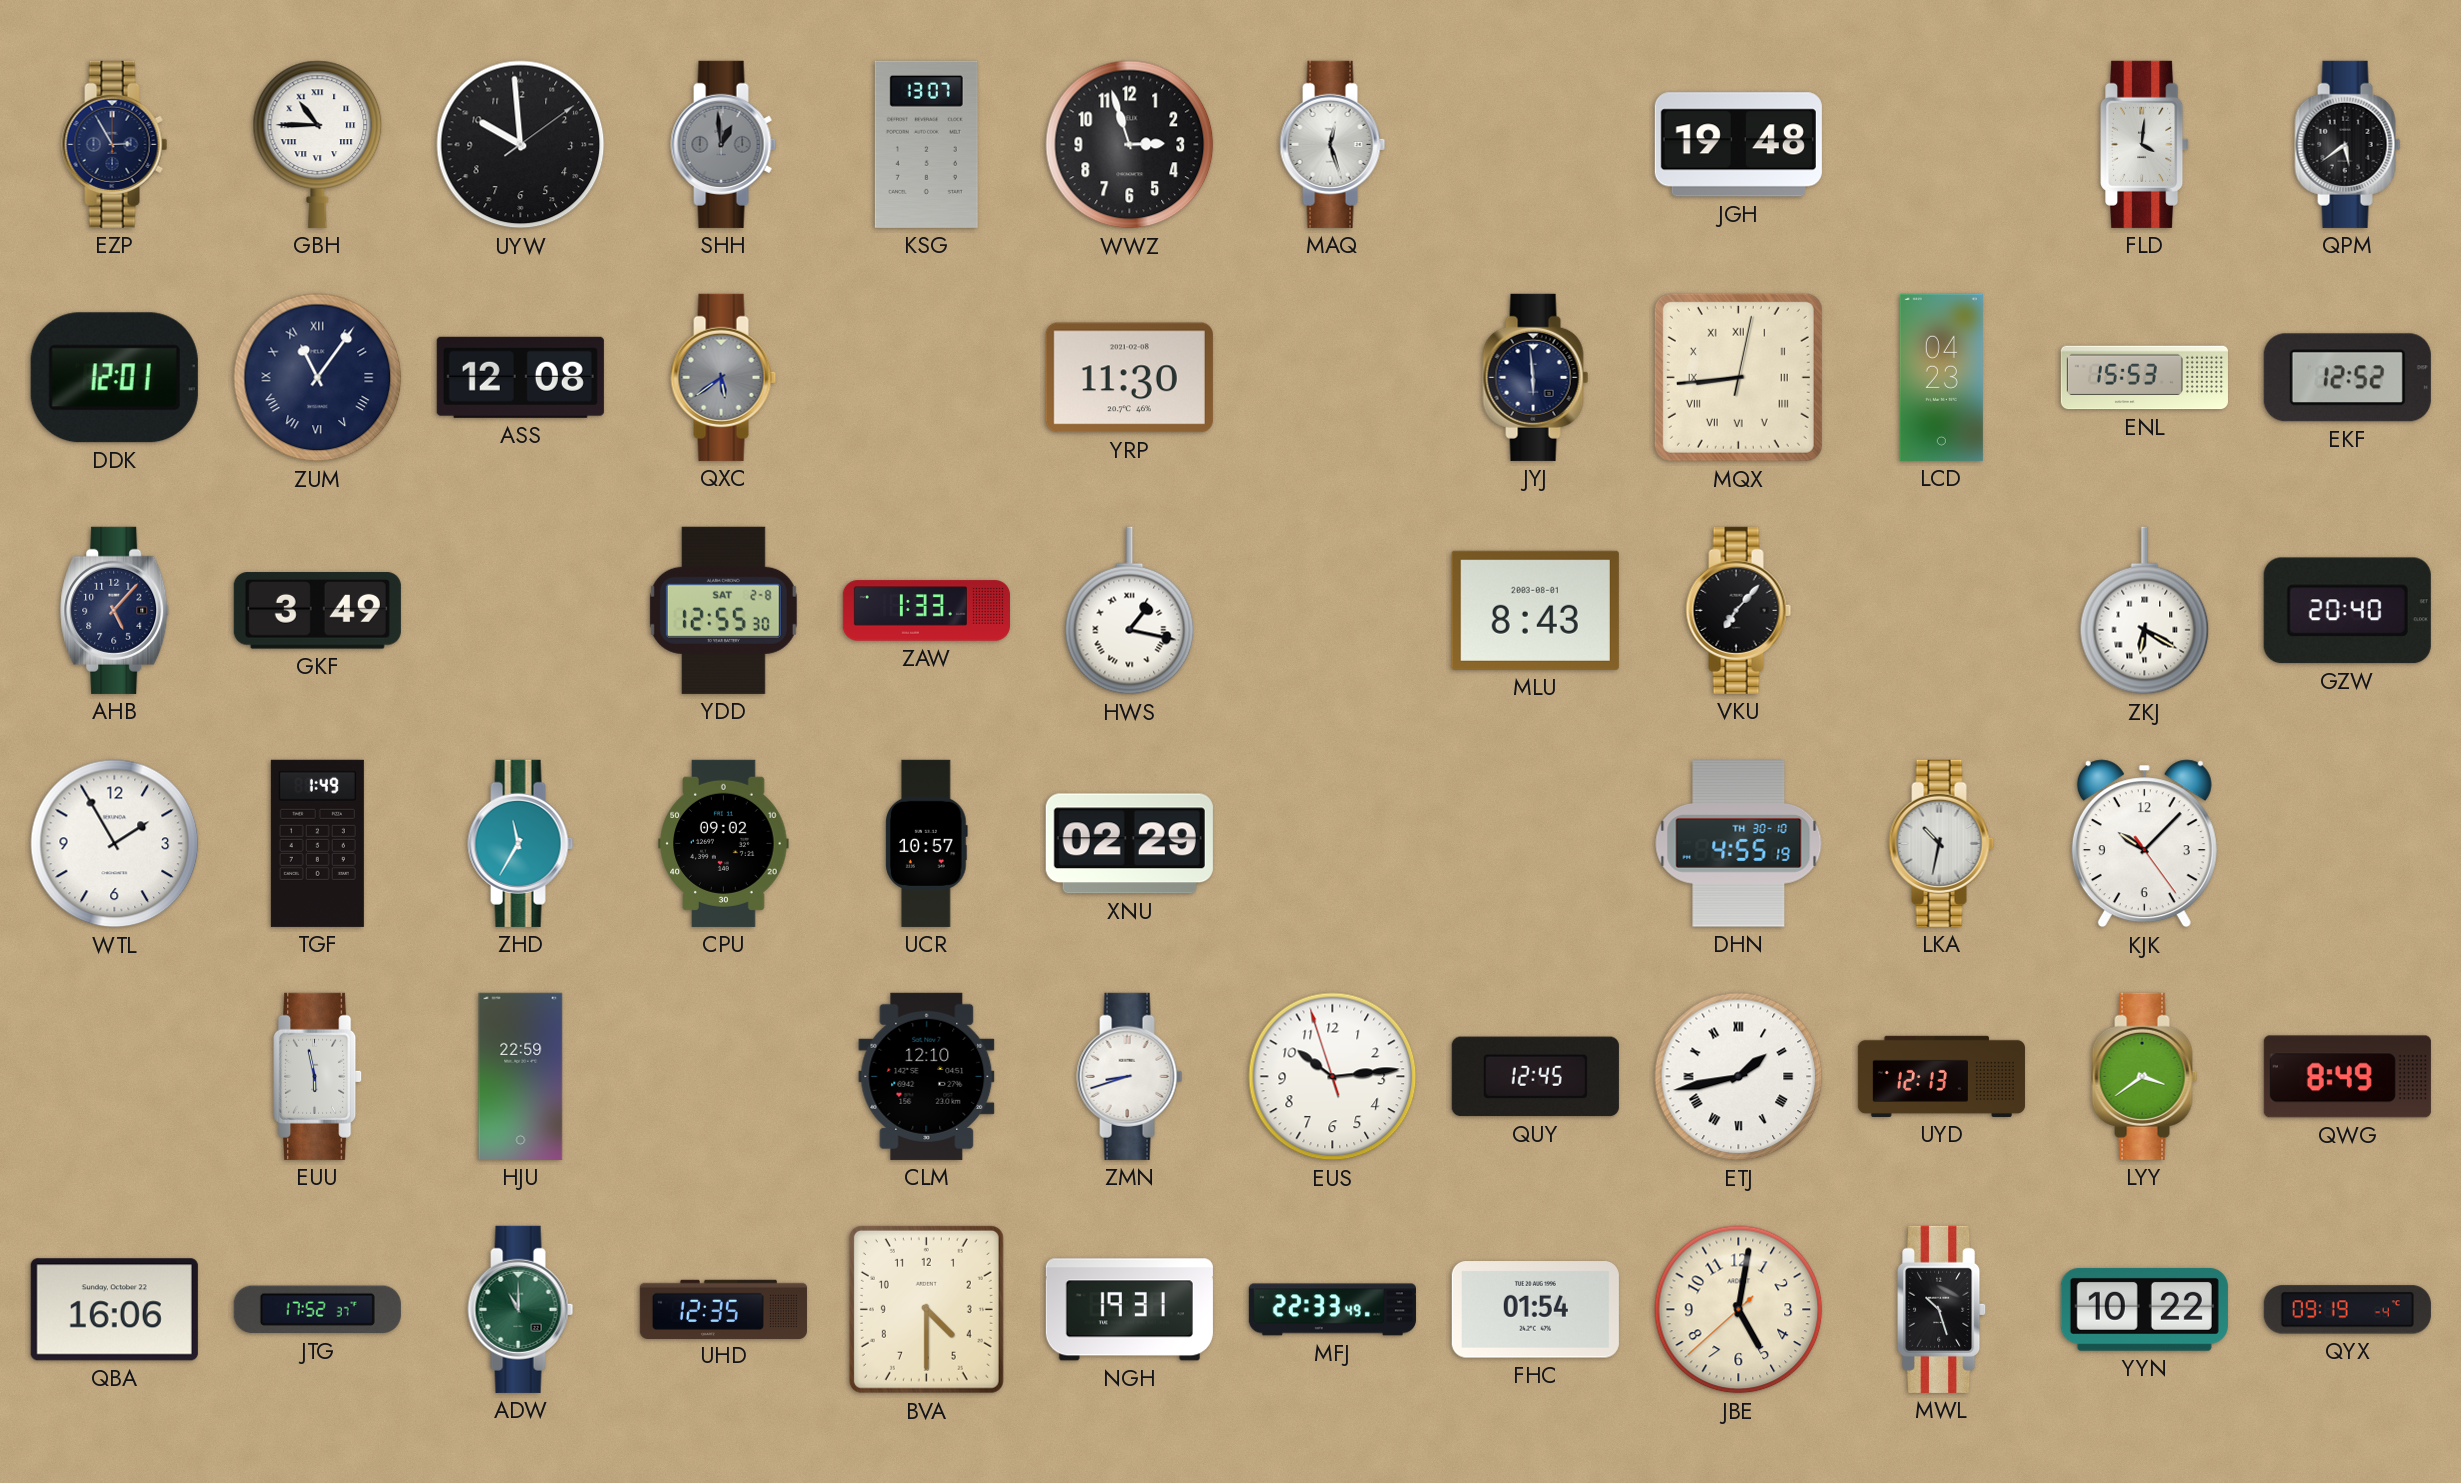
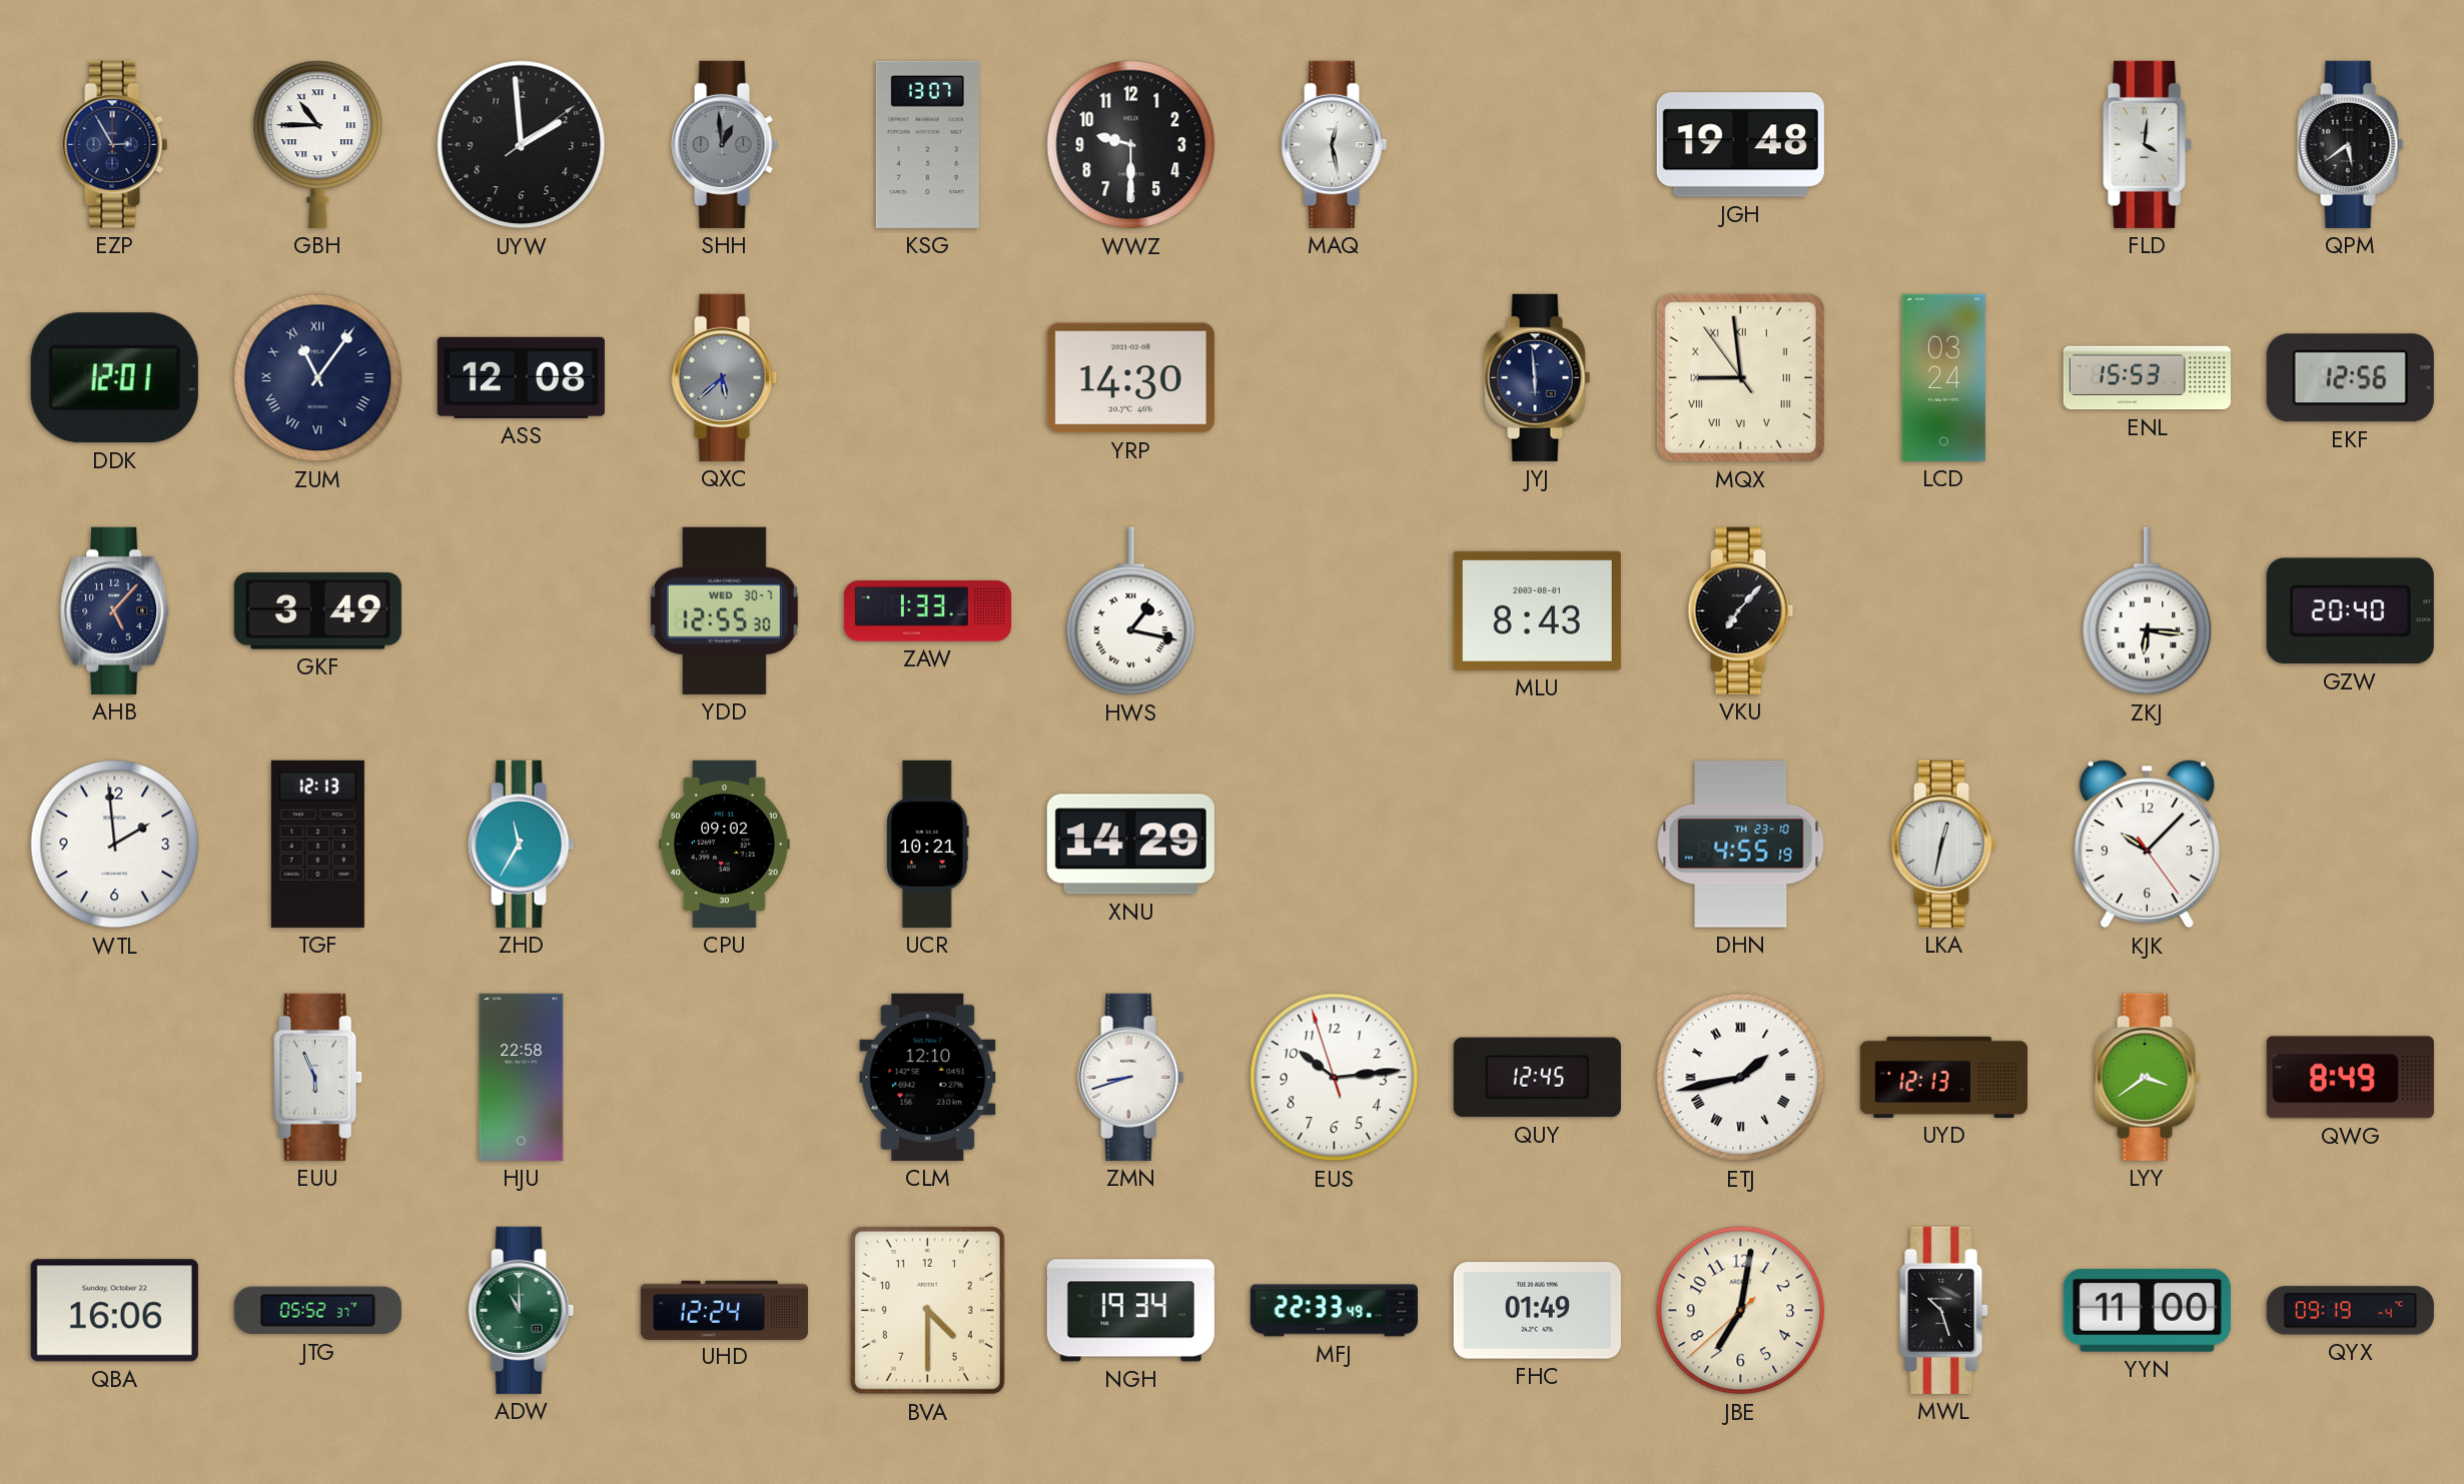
UYW: 9:59 -> 1:59
WWZ: 2:57 -> 9:30
MAQ: 12:27 -> 12:28
QXC: 5:39 -> 5:38
YRP: 11:30 -> 14:30
MQX: 8:44 -> 8:58
LCD: 04:23 -> 03:24
EKF: 12:52 -> 12:56
YDD date: SAT 2-8 -> WED 30-7
ZKJ: 6:20 -> 6:16
WTL: 1:55 -> 1:59
TGF: 1:49 -> 12:13
UCR: 10:57 -> 10:21
XNU: 02:29 -> 14:29
DHN date: TH 30-10 -> TH 23-10
LKA: 10:32 -> 12:32
EUU: 5:58 -> 5:56
HJU: 22:59 -> 22:58
JTG: 17:52 -> 05:52
UHD: 12:35 -> 12:24
NGH: 19:31 -> 19:34
FHC: 01:54 -> 01:49
JBE: 5:01 -> 7:01
YYN: 10:22 -> 11:00
